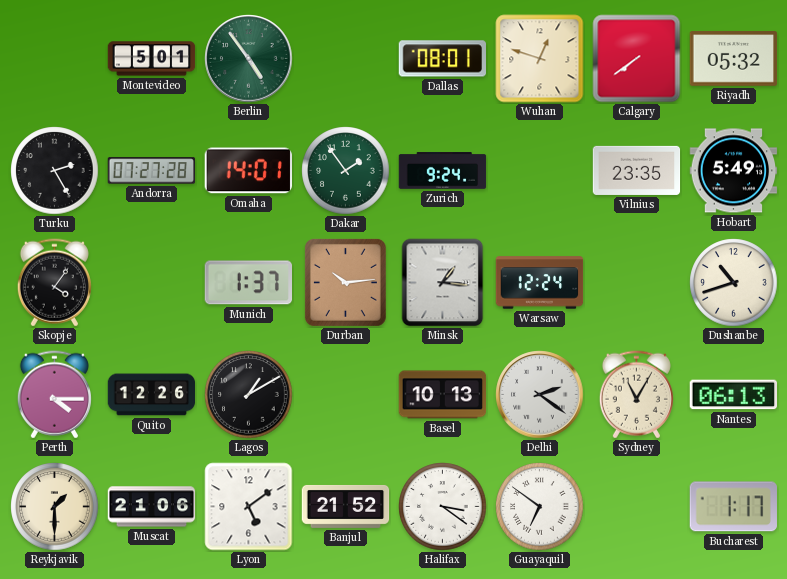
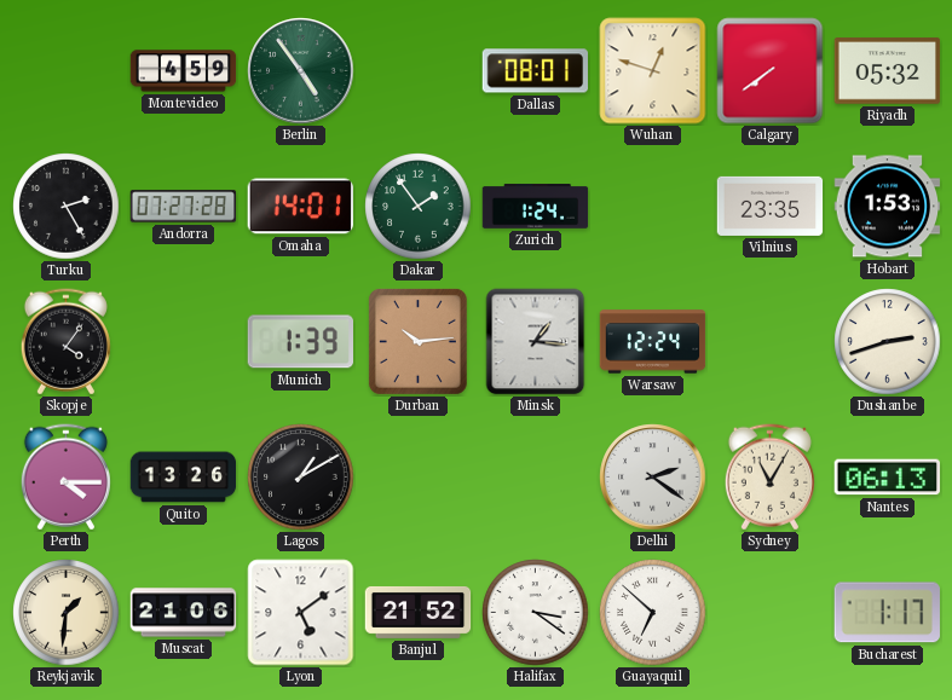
Montevideo: 5:01 -> 4:59
Zurich: 9:24 -> 1:24
Hobart: 5:49 -> 1:53
Munich: 1:37 -> 1:39
Dushanbe: 10:42 -> 2:42
Quito: 12:26 -> 13:26
Basel: 10:13 -> none
Reykjavik: 1:30 -> 1:31
Guayaquil: 6:51 -> 6:52
